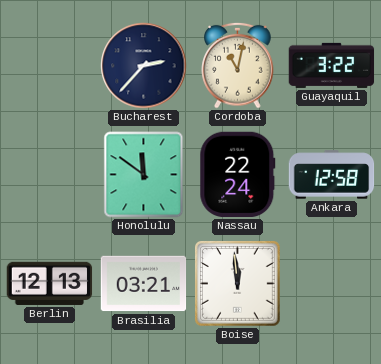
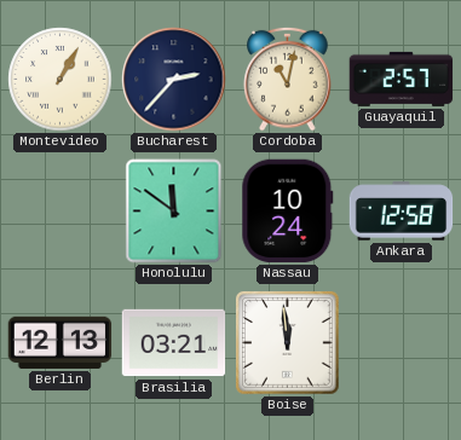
Montevideo: none -> 1:05
Guayaquil: 3:22 -> 2:57
Nassau: 22:24 -> 10:24
